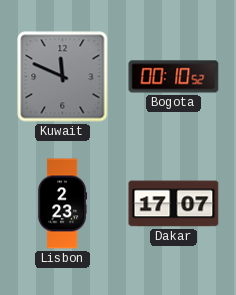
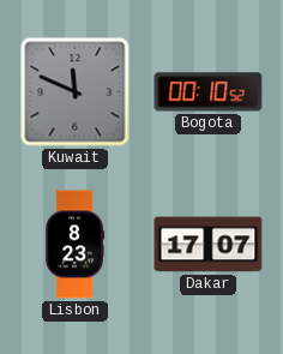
Lisbon: 2:23 -> 8:23
